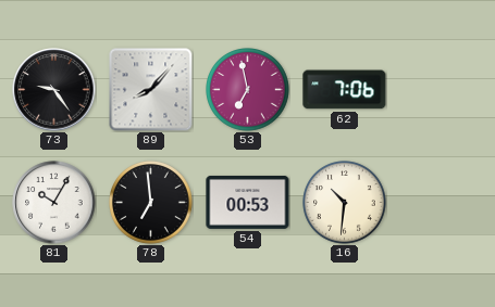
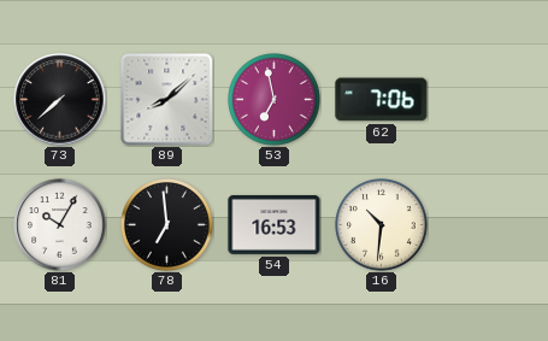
73: 9:24 -> 7:38
89: 8:07 -> 8:08
54: 00:53 -> 16:53
